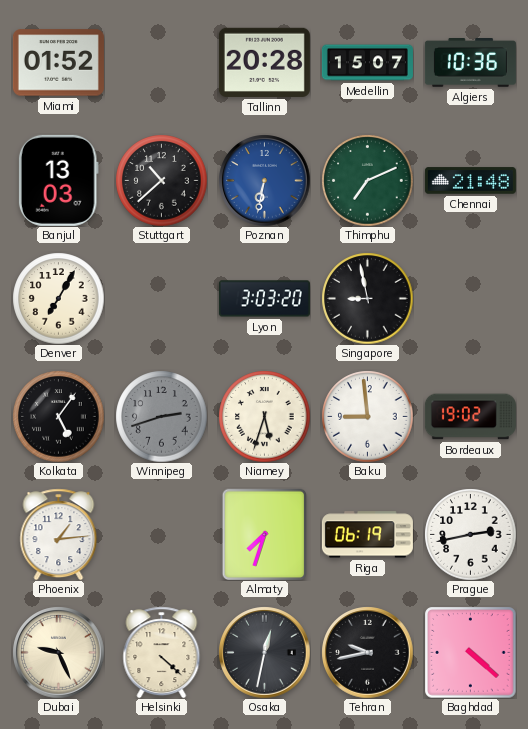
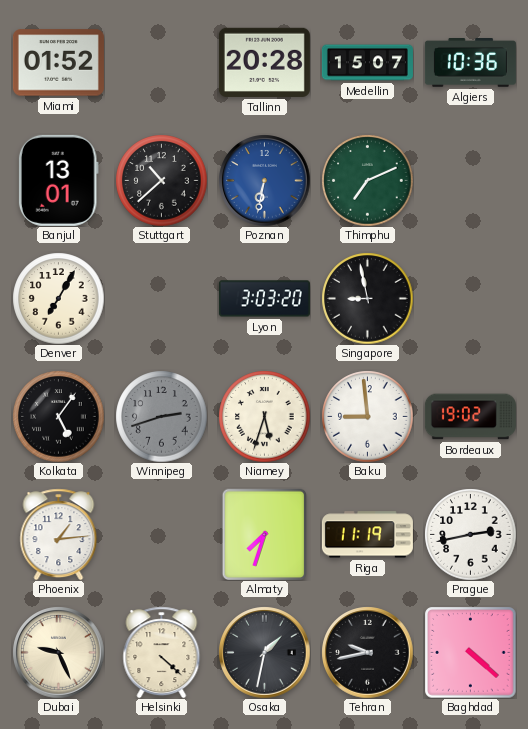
Banjul: 13:03 -> 13:01
Chennai: 21:48 -> none
Riga: 06:19 -> 11:19
Osaka: 12:32 -> 1:32
